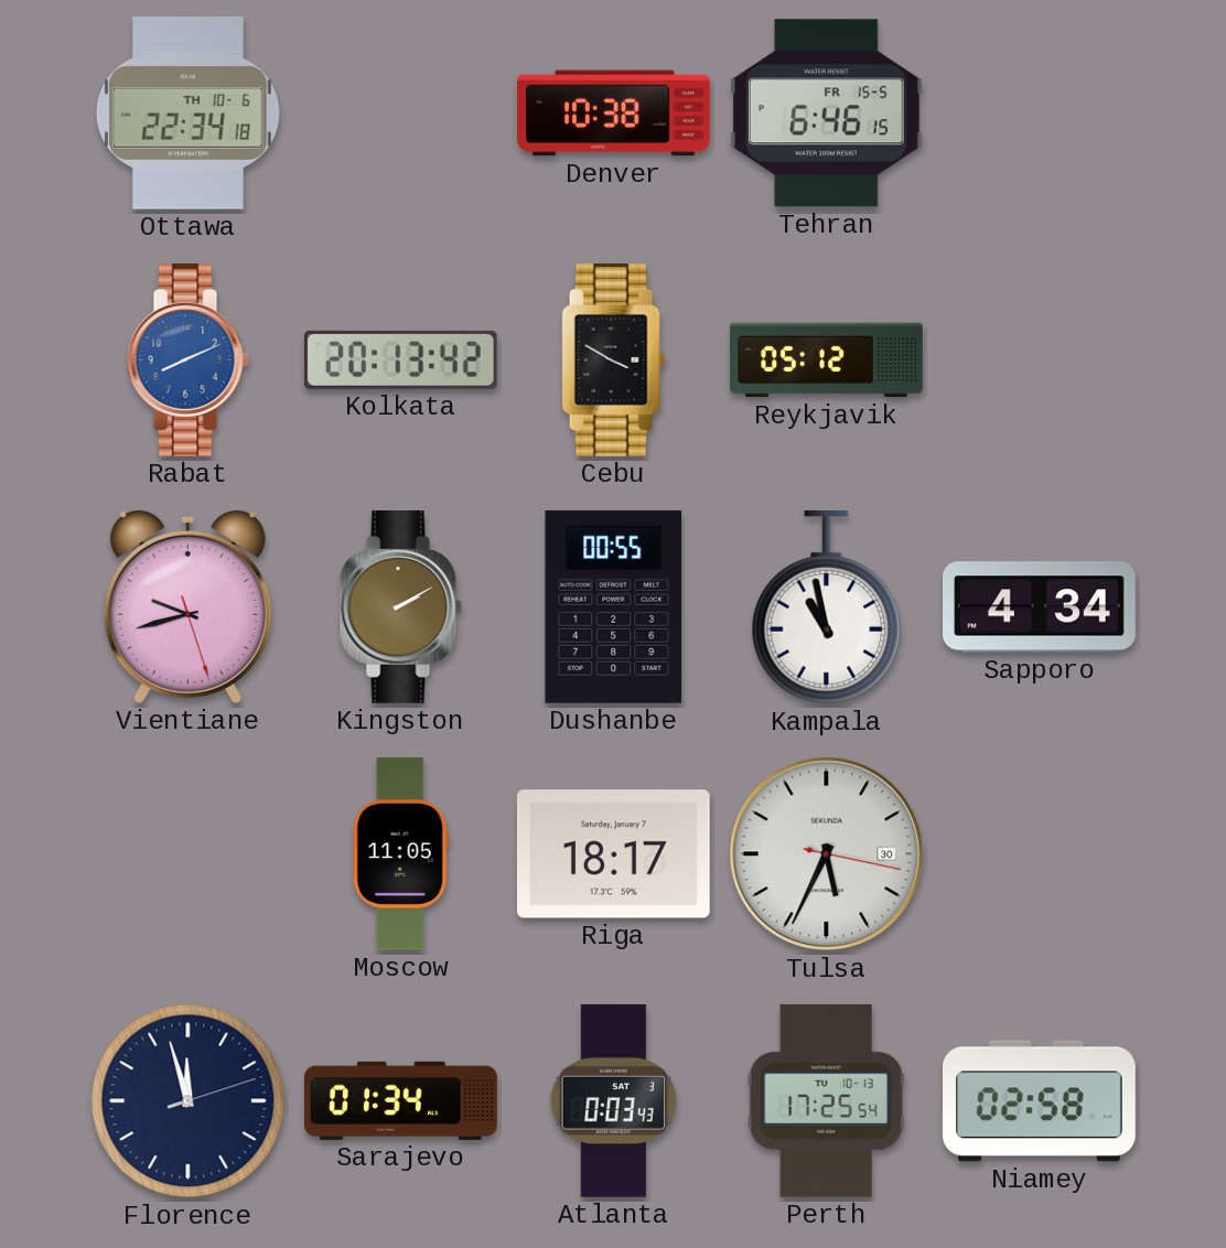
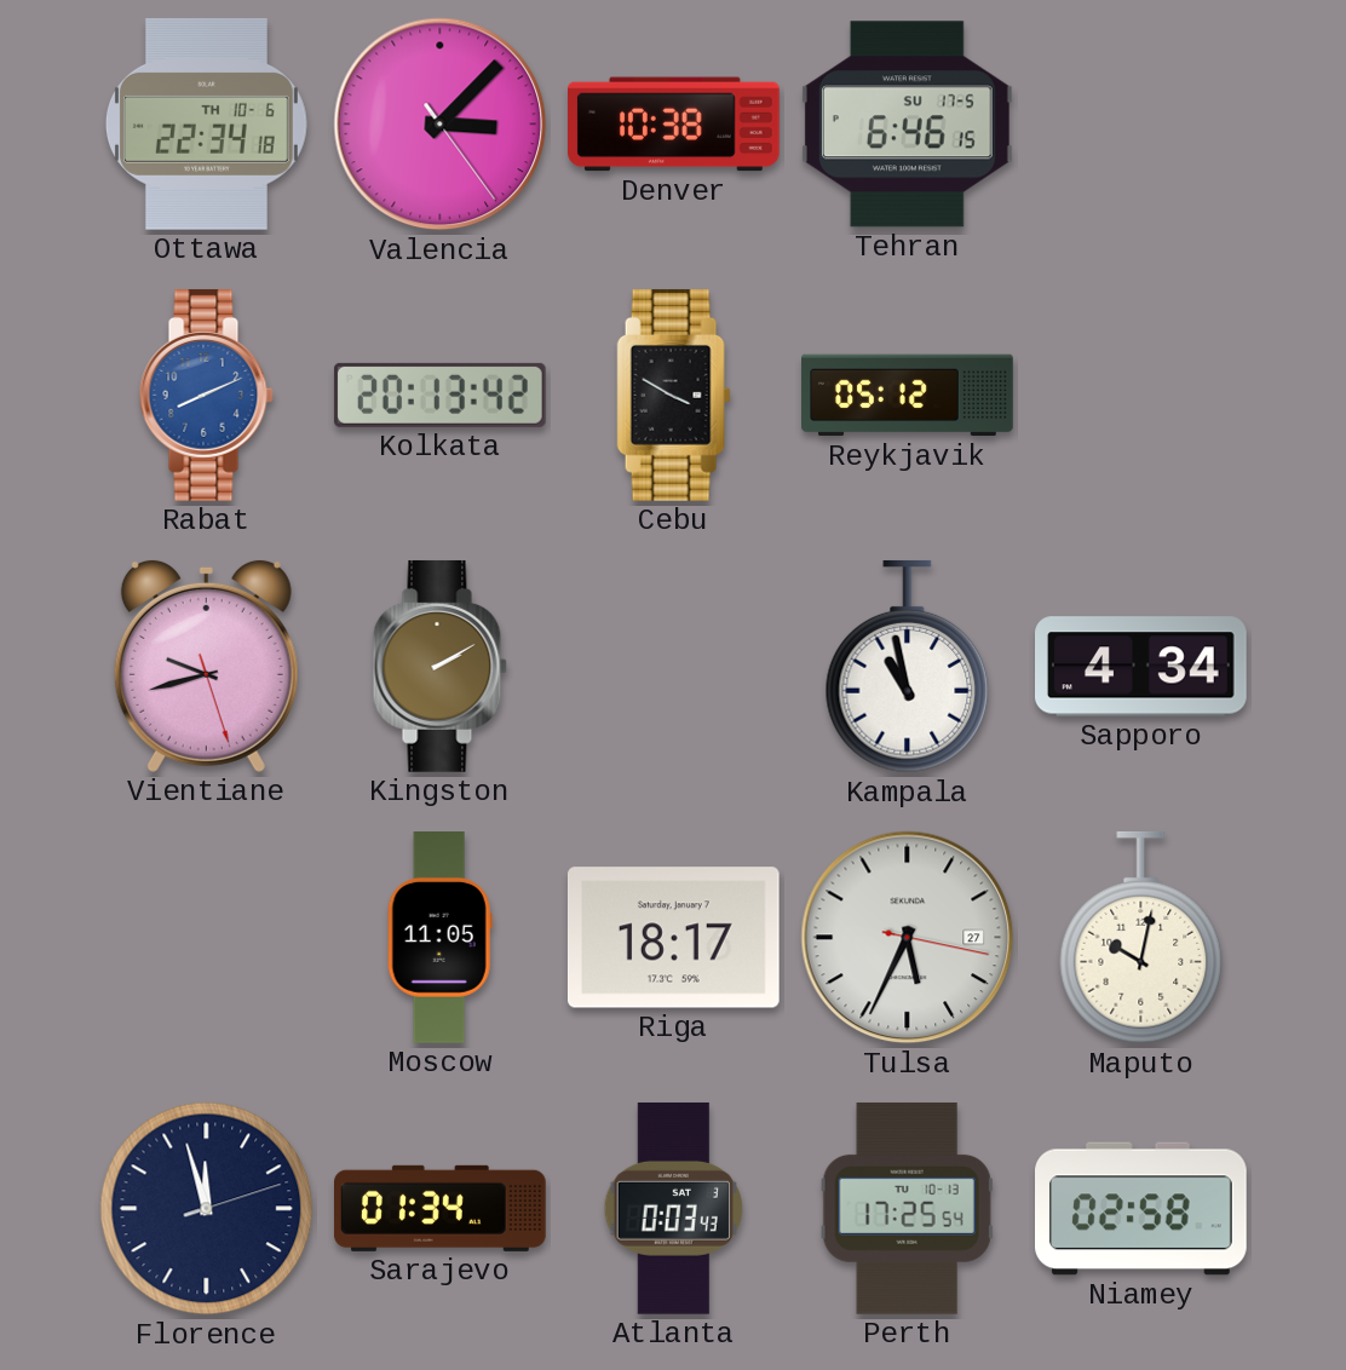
Valencia: none -> 3:07
Tehran date: FR 15-5 -> SU 17-5
Dushanbe: 00:55 -> none
Tulsa date: 30 -> 27
Maputo: none -> 10:02
